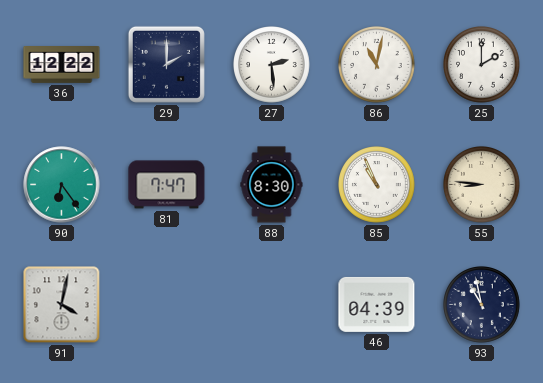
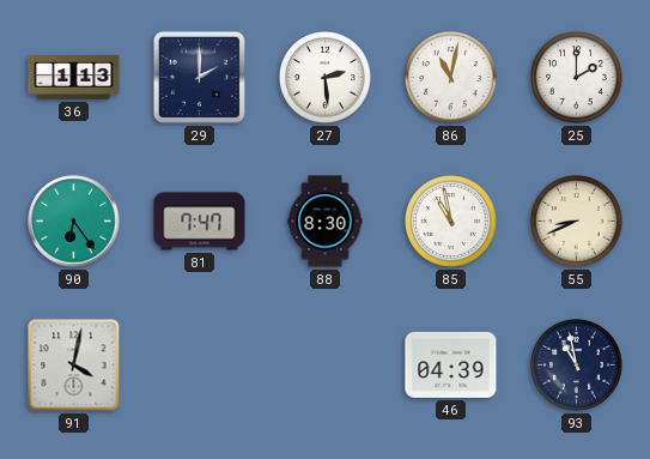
36: 12:22 -> 1:13
85: 10:56 -> 10:58
55: 8:46 -> 8:41
